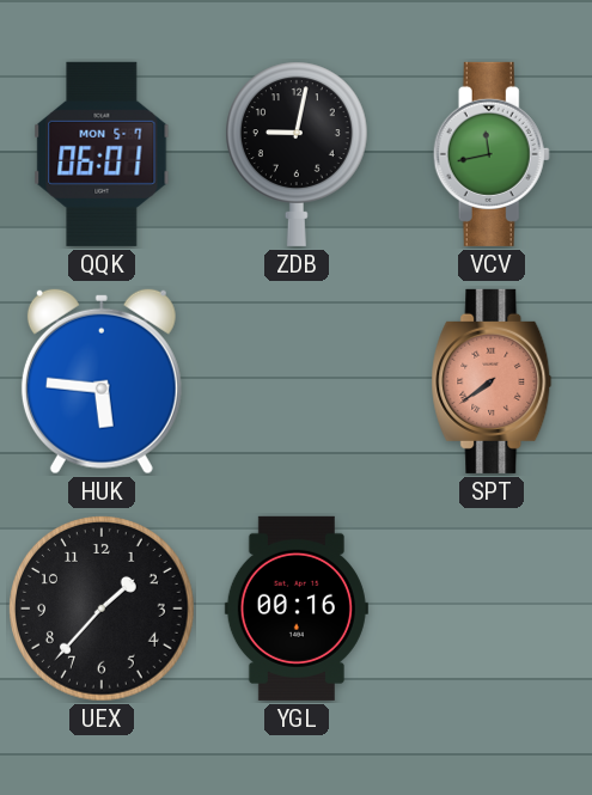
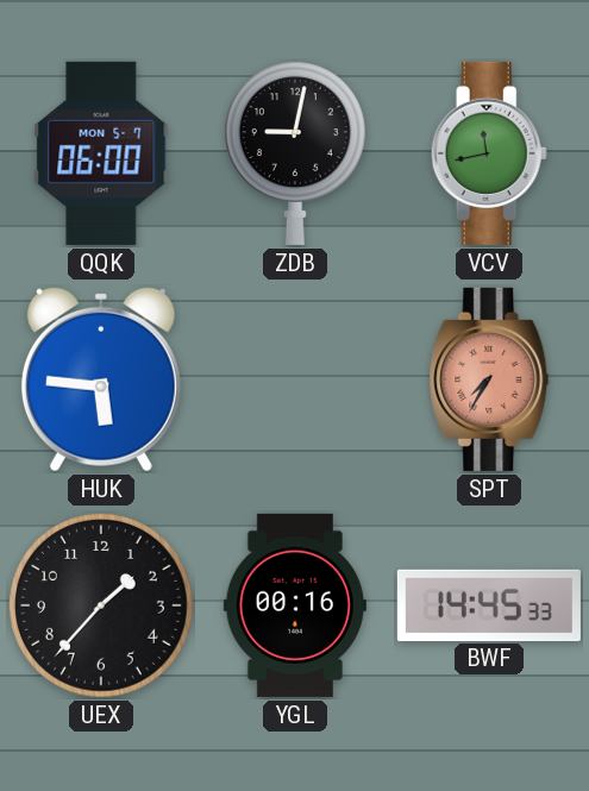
QQK: 06:01 -> 06:00
SPT: 7:39 -> 7:35
BWF: none -> 14:45
